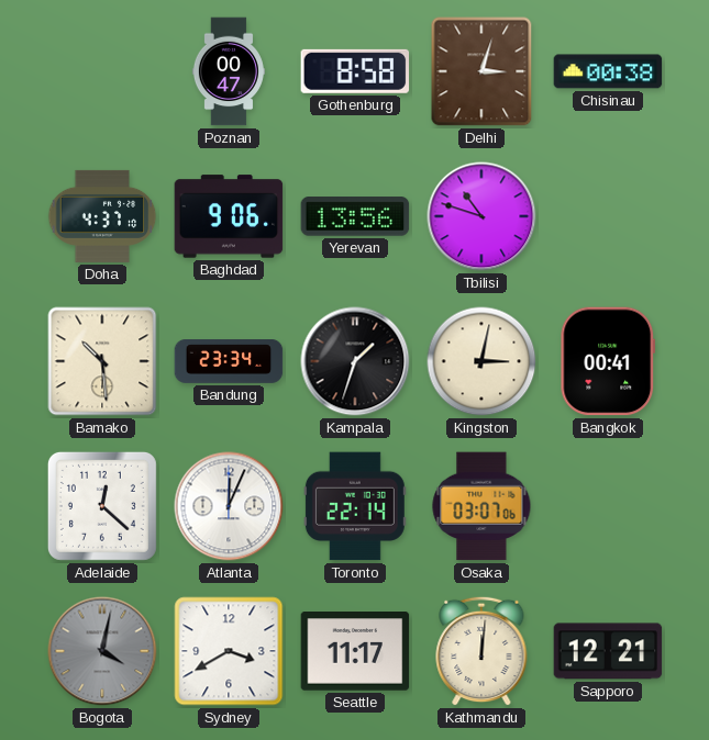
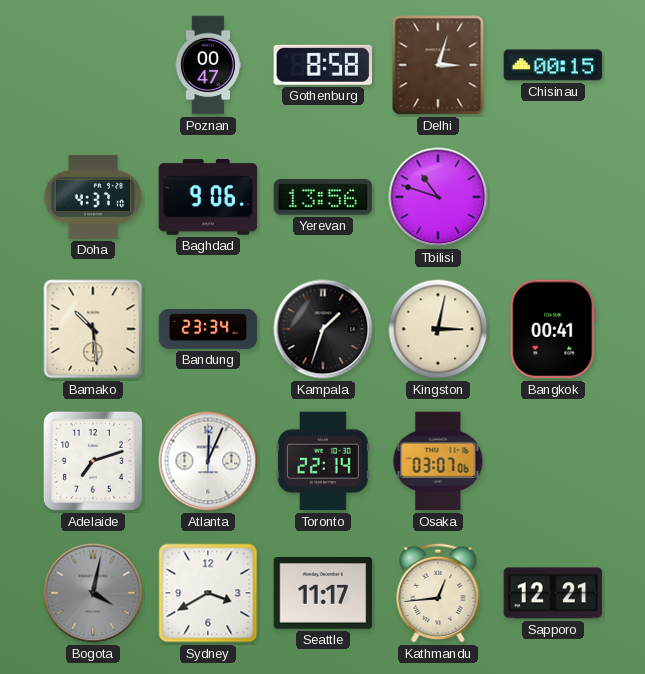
Chisinau: 00:38 -> 00:15
Adelaide: 12:22 -> 7:12
Kathmandu: 12:01 -> 12:44
